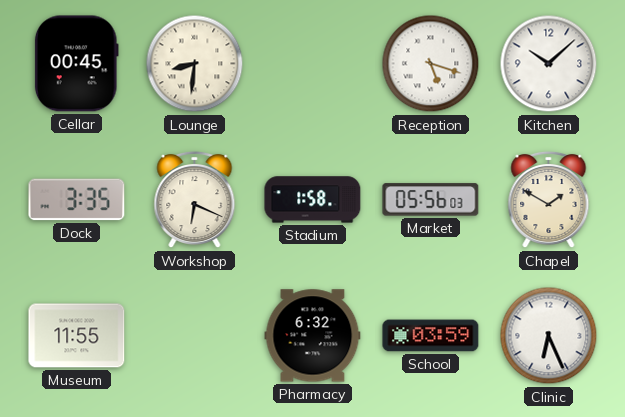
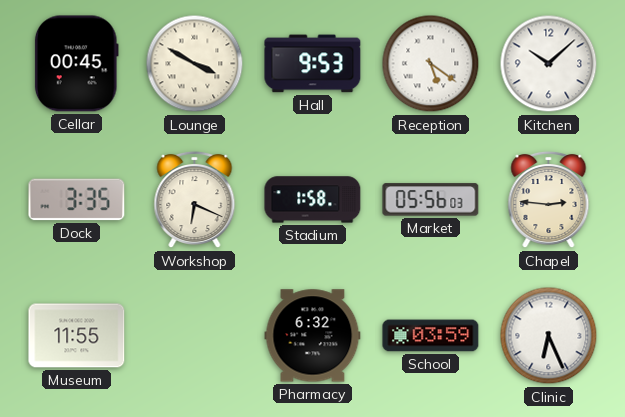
Lounge: 8:31 -> 3:50
Hall: none -> 9:53
Reception: 5:18 -> 5:21
Chapel: 1:50 -> 2:46
